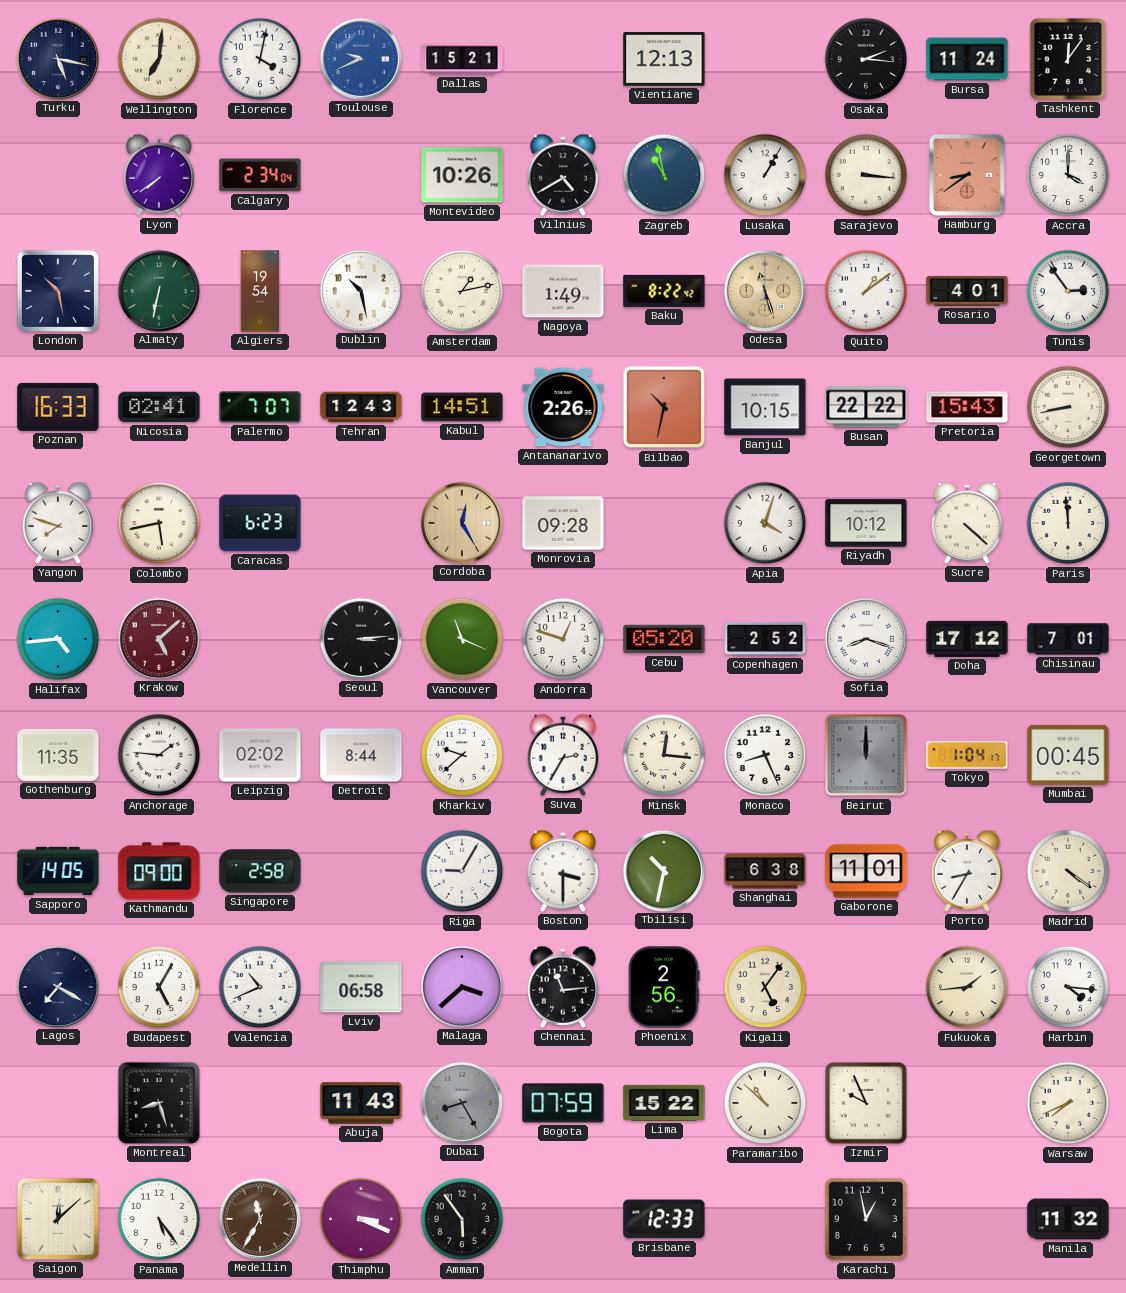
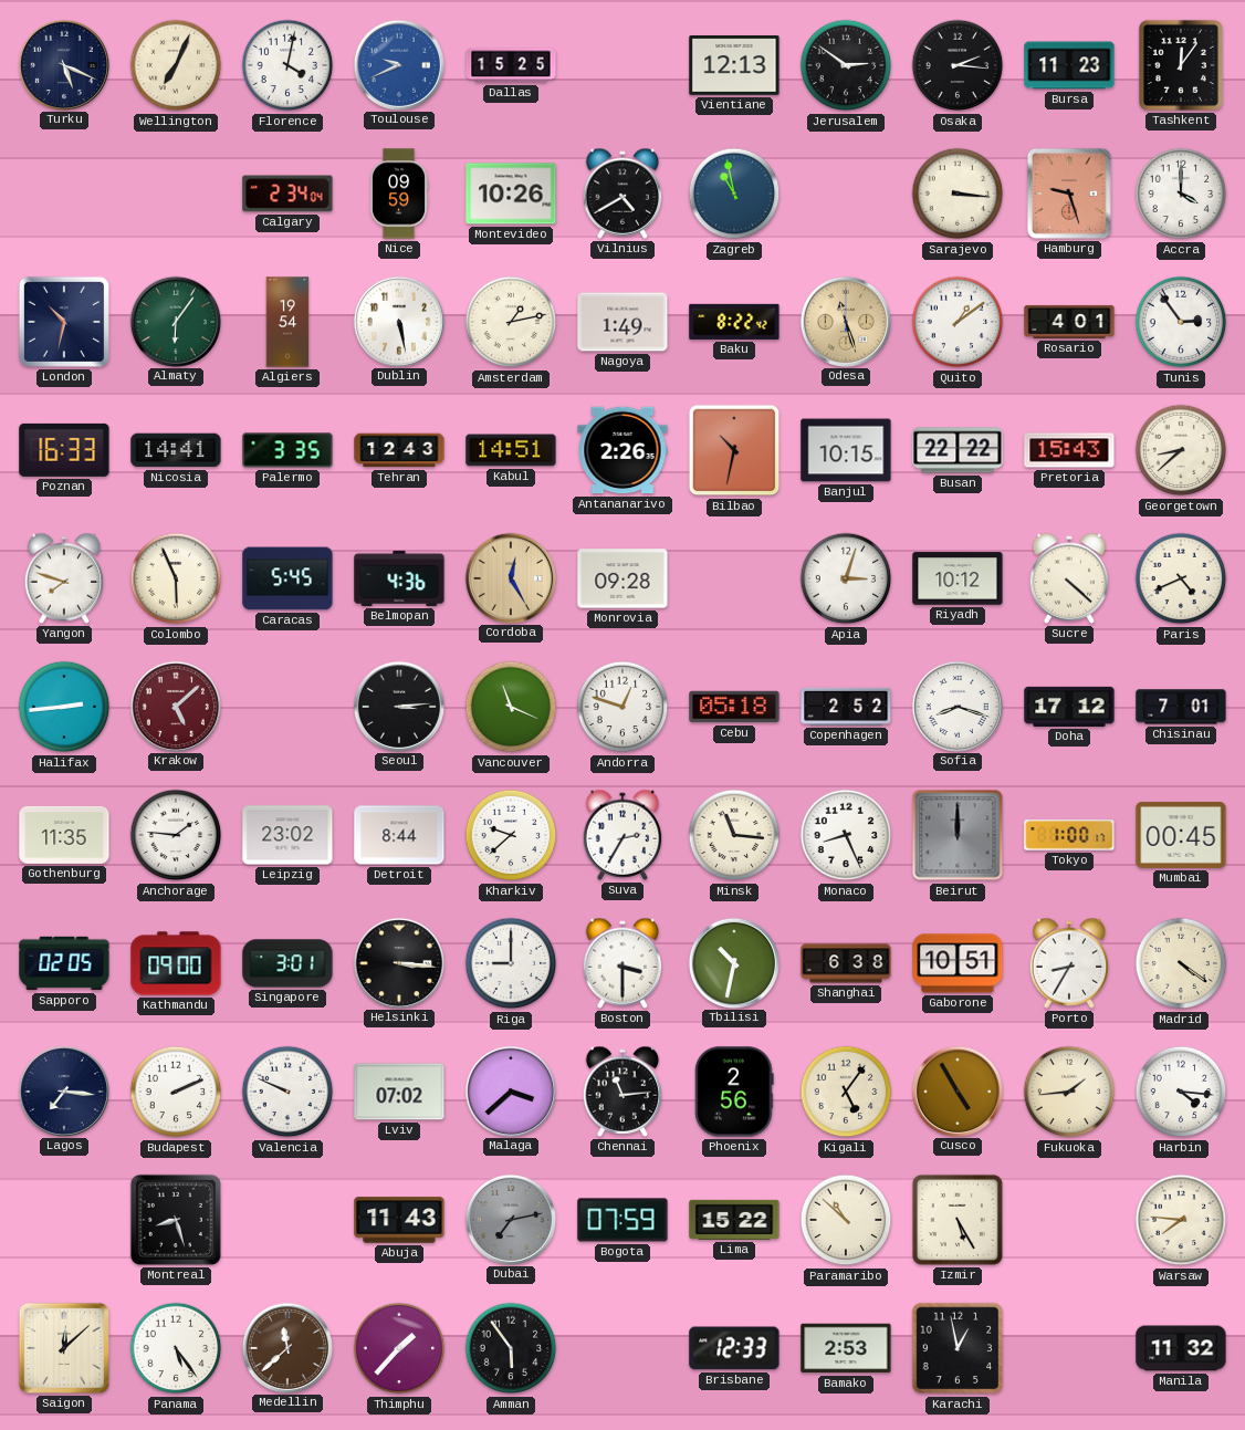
Turku: 5:17 -> 5:19
Wellington: 7:01 -> 7:04
Dallas: 15:21 -> 15:25
Jerusalem: none -> 2:51
Bursa: 11:24 -> 11:23
Lyon: 7:39 -> none
Nice: none -> 09:59
Lusaka: 1:05 -> none
Hamburg: 8:39 -> 9:27
London: 10:28 -> 10:32
Almaty: 6:32 -> 6:06
Dublin: 10:28 -> 5:28
Nicosia: 02:41 -> 14:41
Palermo: 7:07 -> 3:35
Georgetown: 8:43 -> 8:38
Colombo: 5:43 -> 5:56
Caracas: 6:23 -> 5:45
Belmopan: none -> 4:36
Apia: 4:03 -> 3:03
Paris: 11:59 -> 4:41
Halifax: 4:44 -> 2:44
Cebu: 05:20 -> 05:18
Leipzig: 02:02 -> 23:02
Minsk: 12:16 -> 11:16
Tokyo: 1:04 -> 1:00
Sapporo: 14:05 -> 02:05
Singapore: 2:58 -> 3:01
Helsinki: none -> 3:16
Riga: 9:05 -> 9:00
Gaborone: 11:01 -> 10:51
Lagos: 7:20 -> 7:16
Budapest: 5:05 -> 2:11
Valencia: 10:41 -> 9:49
Lviv: 06:58 -> 07:02
Cusco: none -> 4:55
Dubai: 8:25 -> 7:13
Izmir: 9:56 -> 5:25
Warsaw: 7:41 -> 7:46
Medellin: 11:35 -> 11:38
Thimphu: 3:19 -> 1:37
Bamako: none -> 2:53
